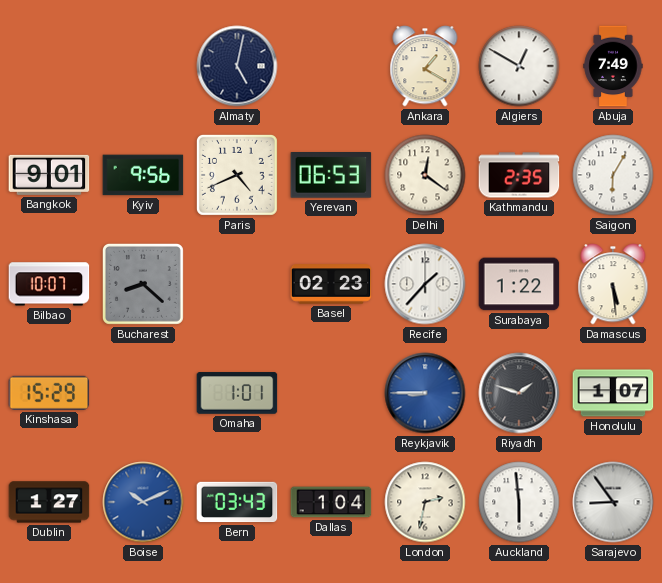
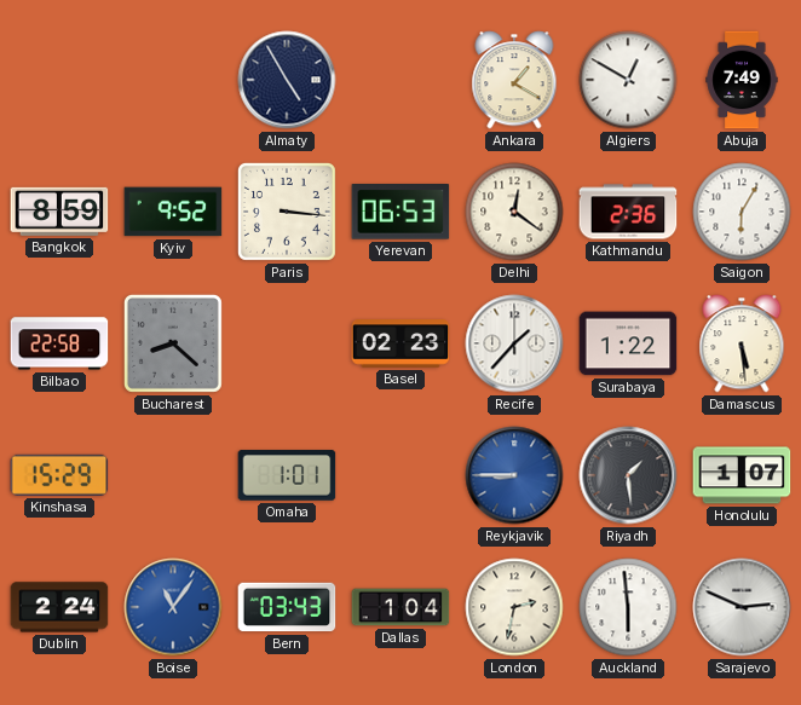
Almaty: 5:02 -> 4:55
Bangkok: 9:01 -> 8:59
Kyiv: 9:56 -> 9:52
Paris: 4:41 -> 3:16
Kathmandu: 2:35 -> 2:36
Bilbao: 10:07 -> 22:58
Riyadh: 1:48 -> 1:29
Dublin: 1:27 -> 2:24
Boise: 10:11 -> 11:06
Sarajevo: 8:54 -> 2:49
